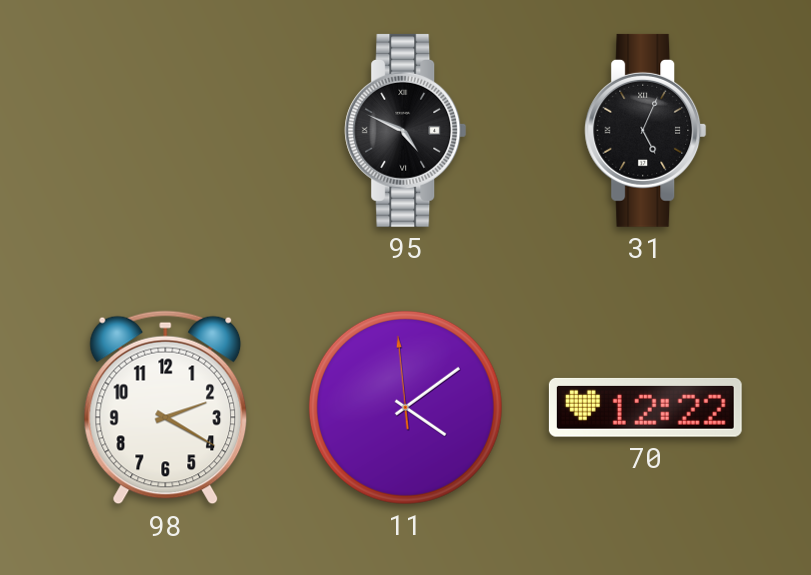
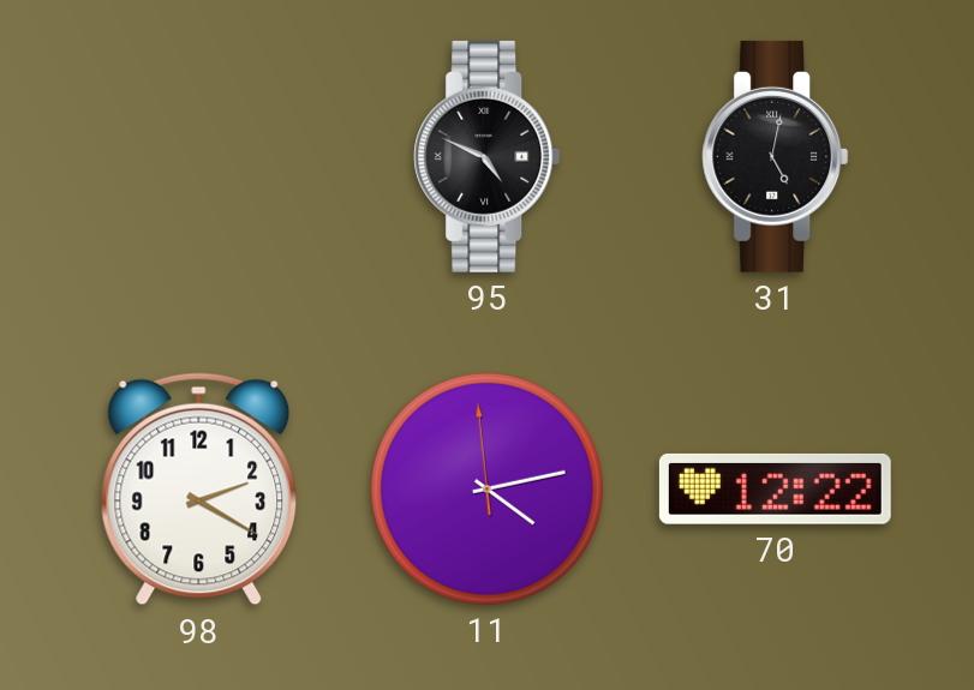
31: 5:04 -> 5:02
11: 4:08 -> 4:12
